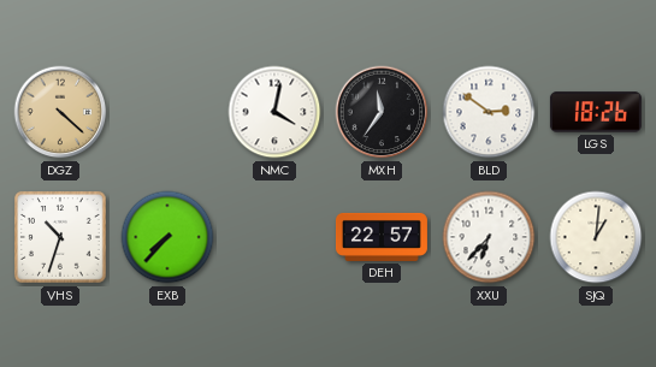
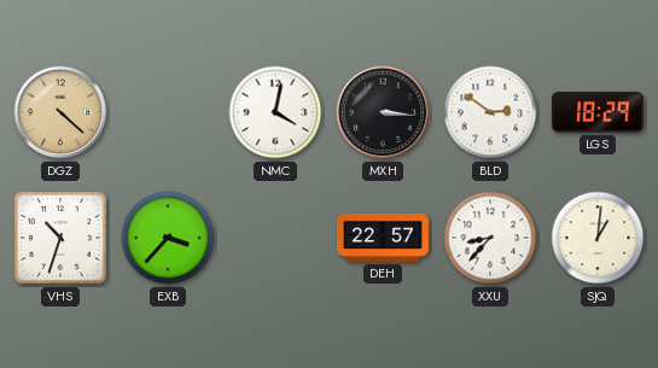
MXH: 11:36 -> 3:16
LGS: 18:26 -> 18:29
EXB: 7:37 -> 3:37
XXU: 6:37 -> 8:37
